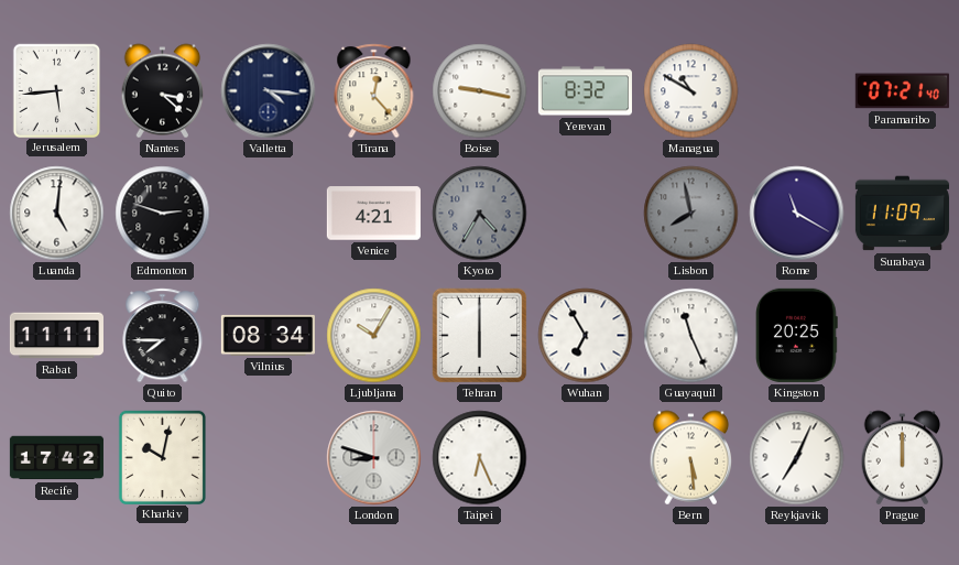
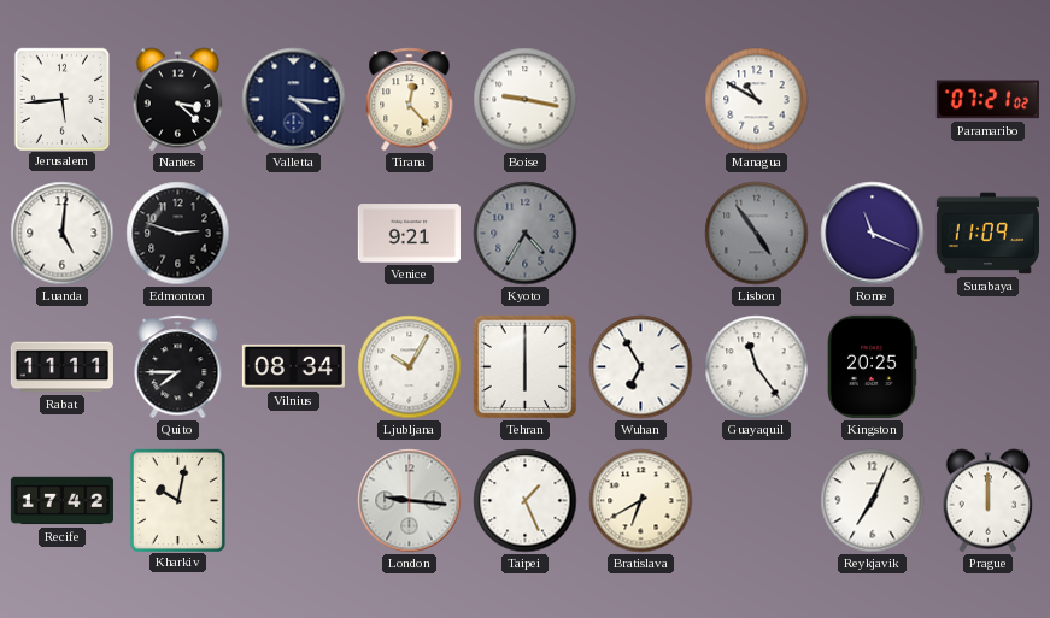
Yerevan: 8:32 -> none
Paramaribo: 07:21:40 -> 07:21:02
Venice: 4:21 -> 9:21
Lisbon: 7:58 -> 4:54
Rome: 11:20 -> 11:19
Guayaquil: 11:26 -> 11:24
London: 8:48 -> 9:16
Taipei: 6:26 -> 1:26
Bratislava: none -> 6:40
Bern: 5:29 -> none
